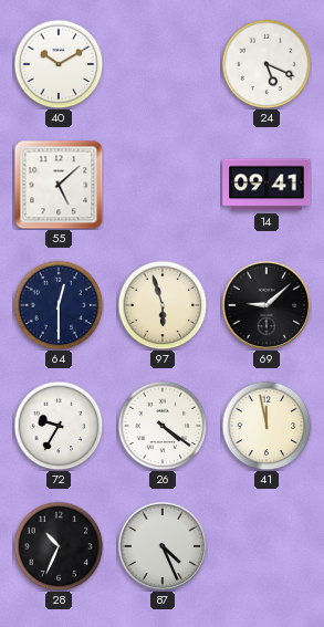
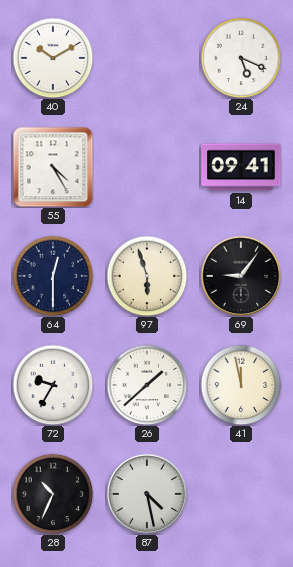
55: 5:08 -> 4:25
69: 9:08 -> 9:06
26: 4:21 -> 1:38
87: 4:26 -> 4:28
